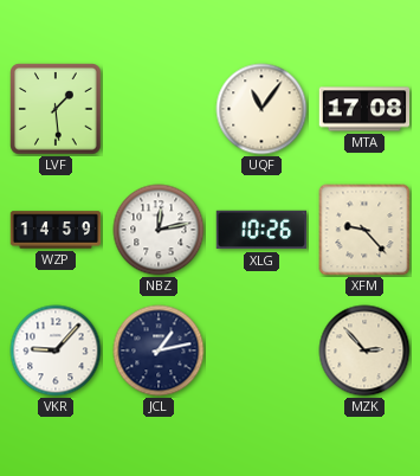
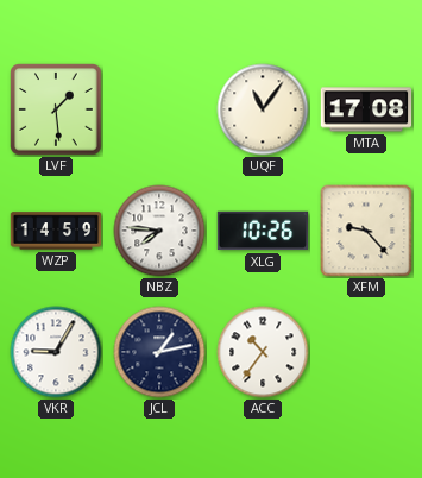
NBZ: 12:13 -> 7:46
VKR: 9:07 -> 9:05
ACC: none -> 10:36
MZK: 2:53 -> none
